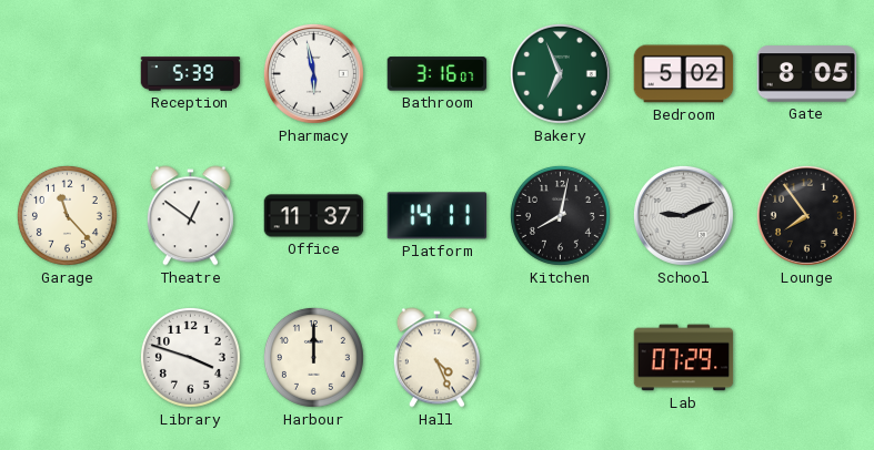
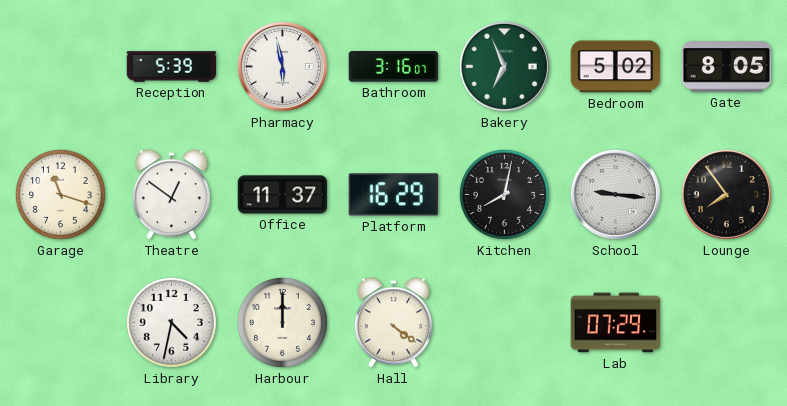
Garage: 11:23 -> 11:18
Platform: 14:11 -> 16:29
School: 9:11 -> 9:16
Library: 3:48 -> 4:32
Hall: 4:26 -> 4:21
